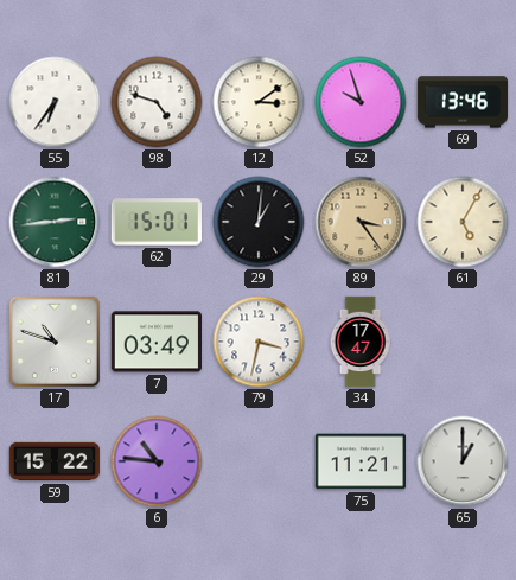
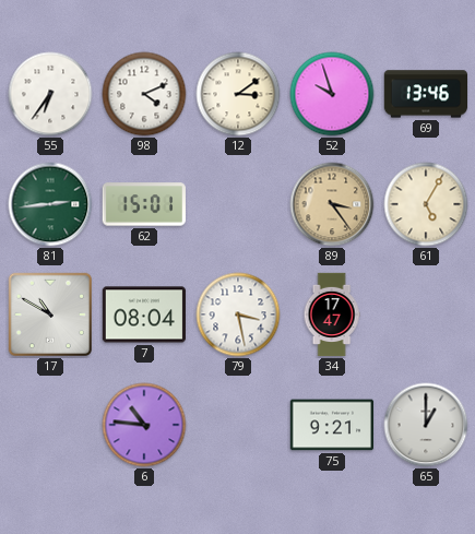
98: 4:48 -> 4:11
29: 1:01 -> none
17: 10:48 -> 10:50
7: 03:49 -> 08:04
79: 3:32 -> 3:28
59: 15:22 -> none
75: 11:21 -> 9:21
